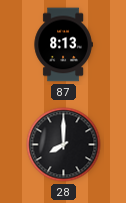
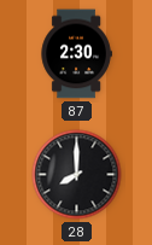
87: 8:13 -> 2:30
